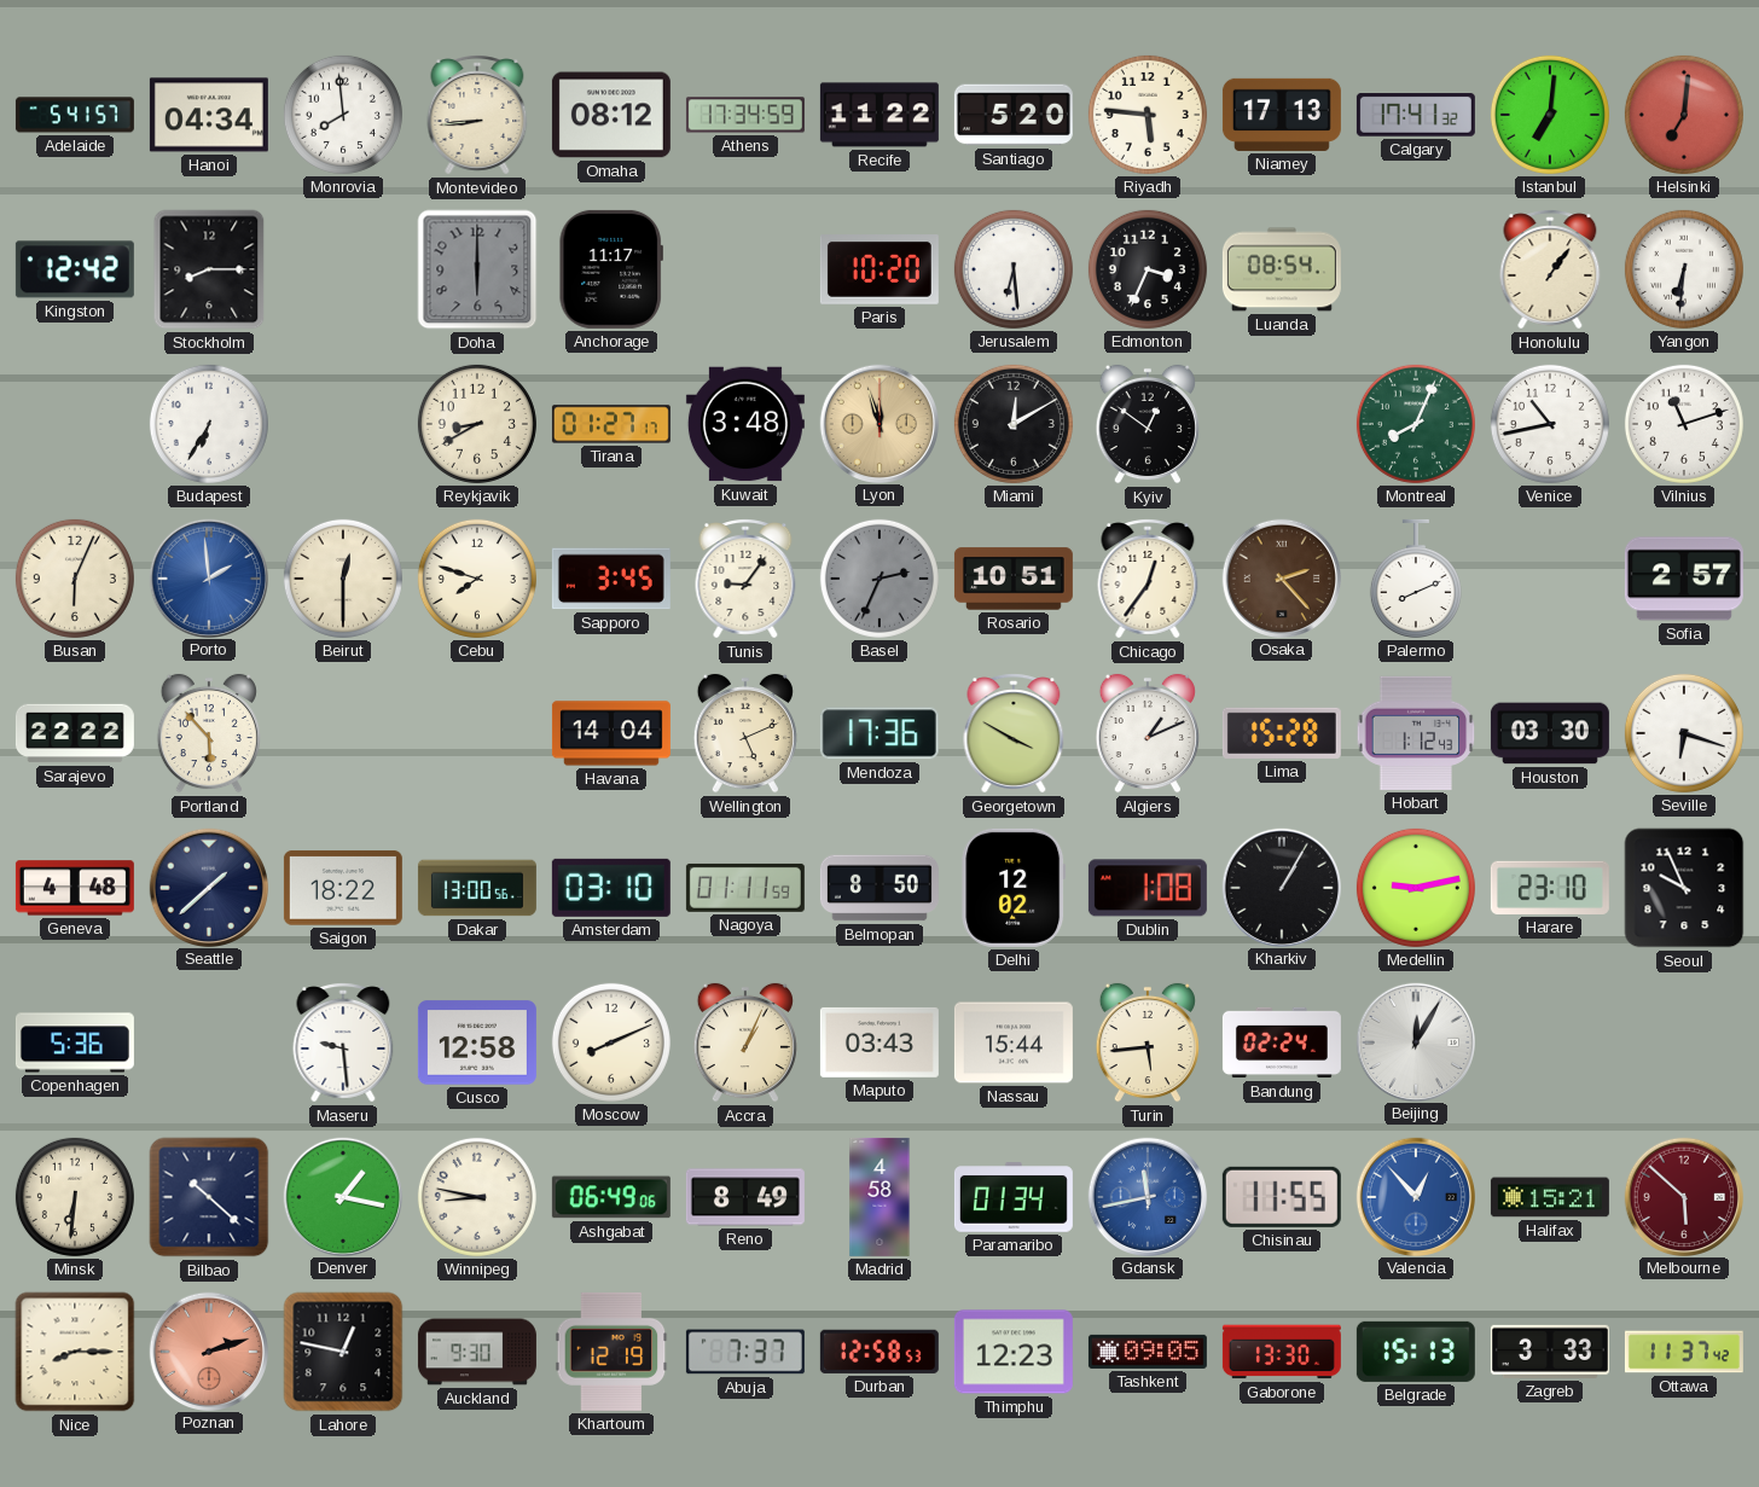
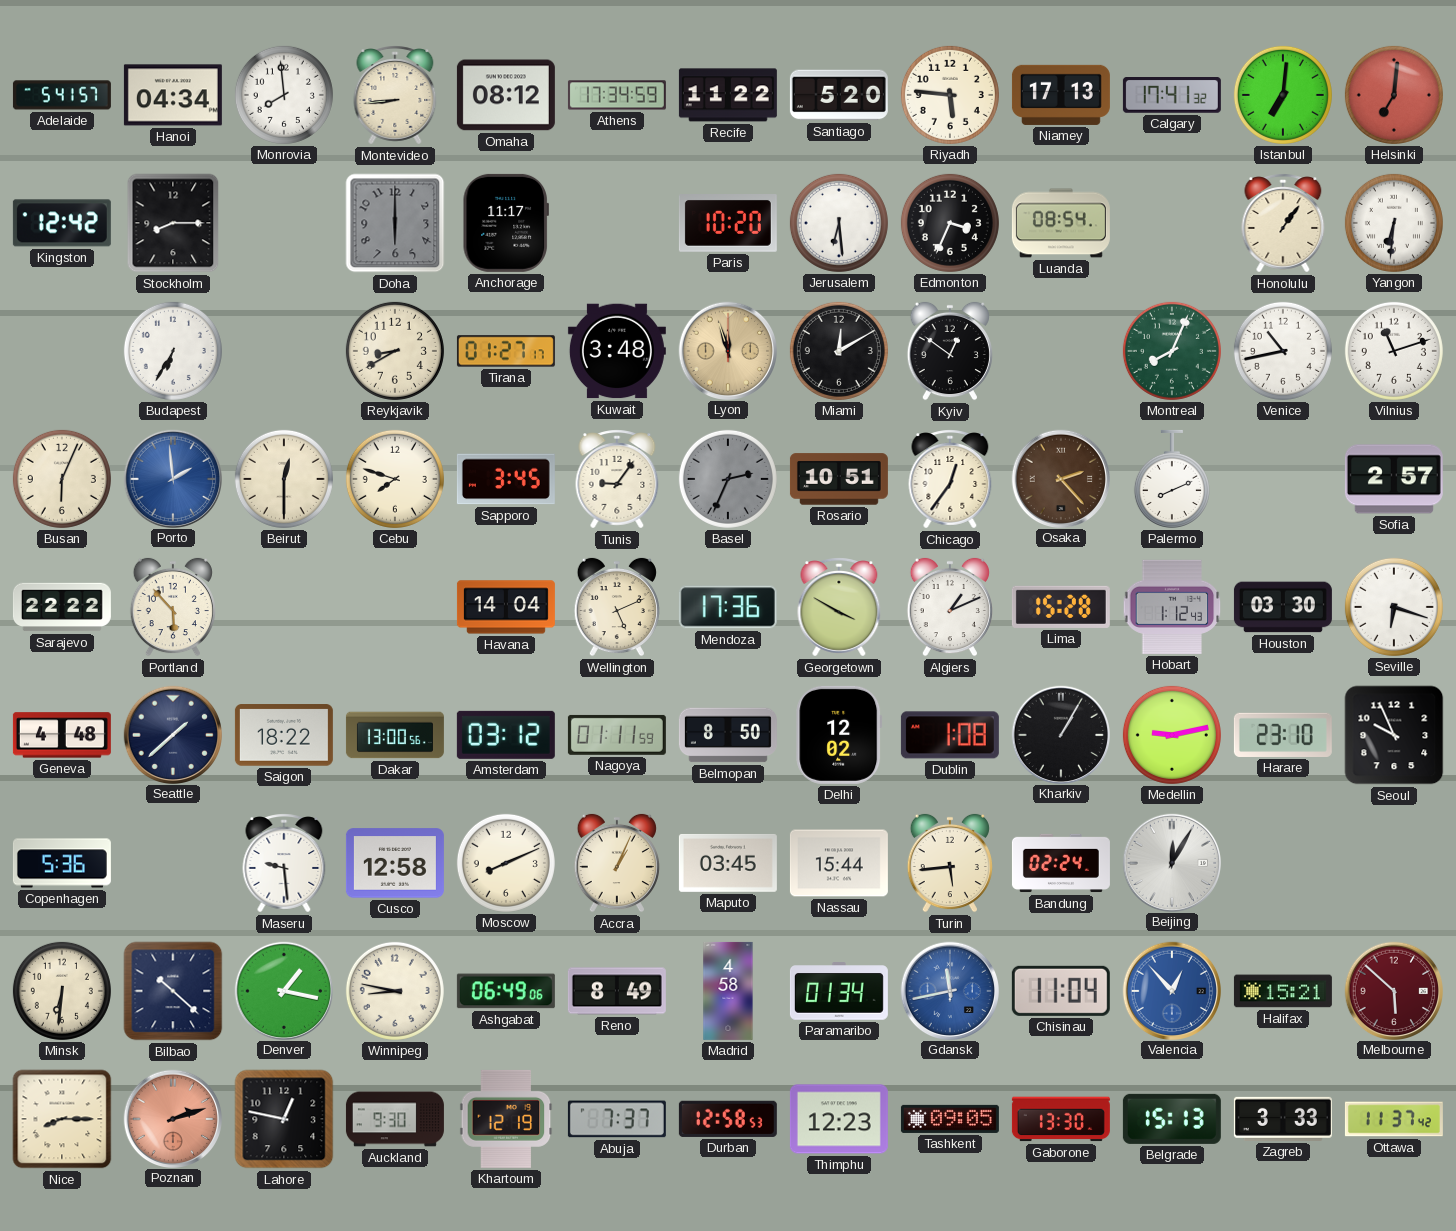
Amsterdam: 03:10 -> 03:12
Maputo: 03:43 -> 03:45
Chisinau: 11:55 -> 11:04
